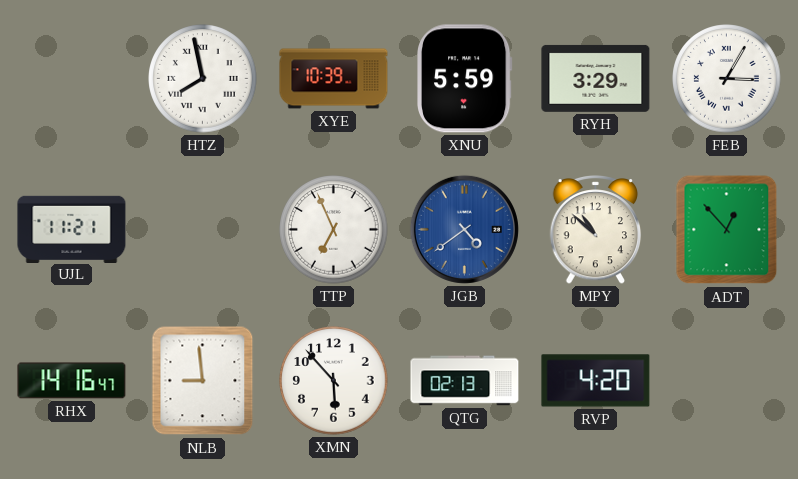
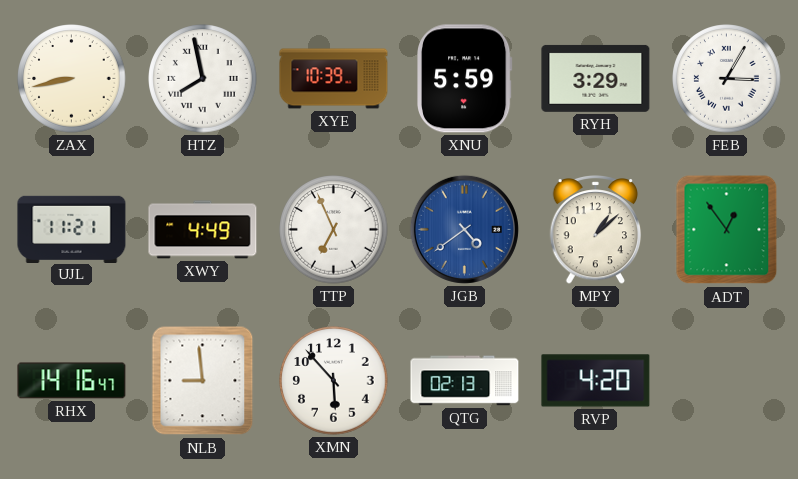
ZAX: none -> 8:43
XWY: none -> 4:49
MPY: 10:52 -> 1:08
ADT: 12:53 -> 12:54
